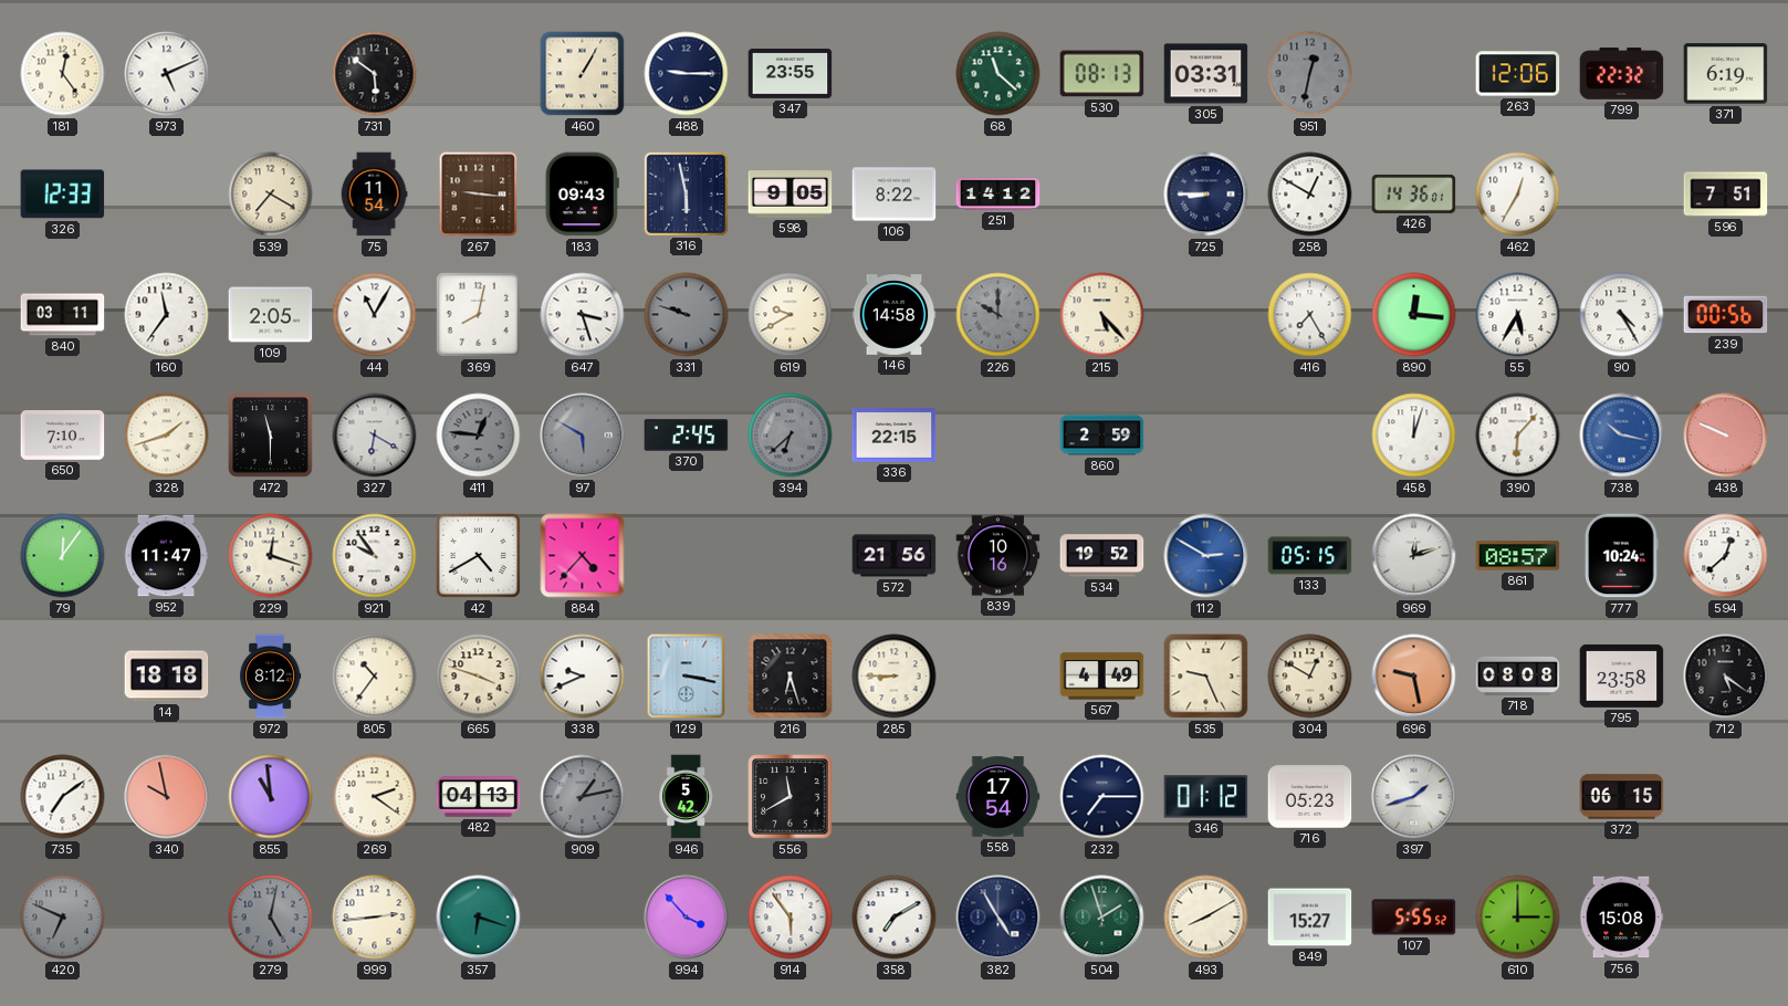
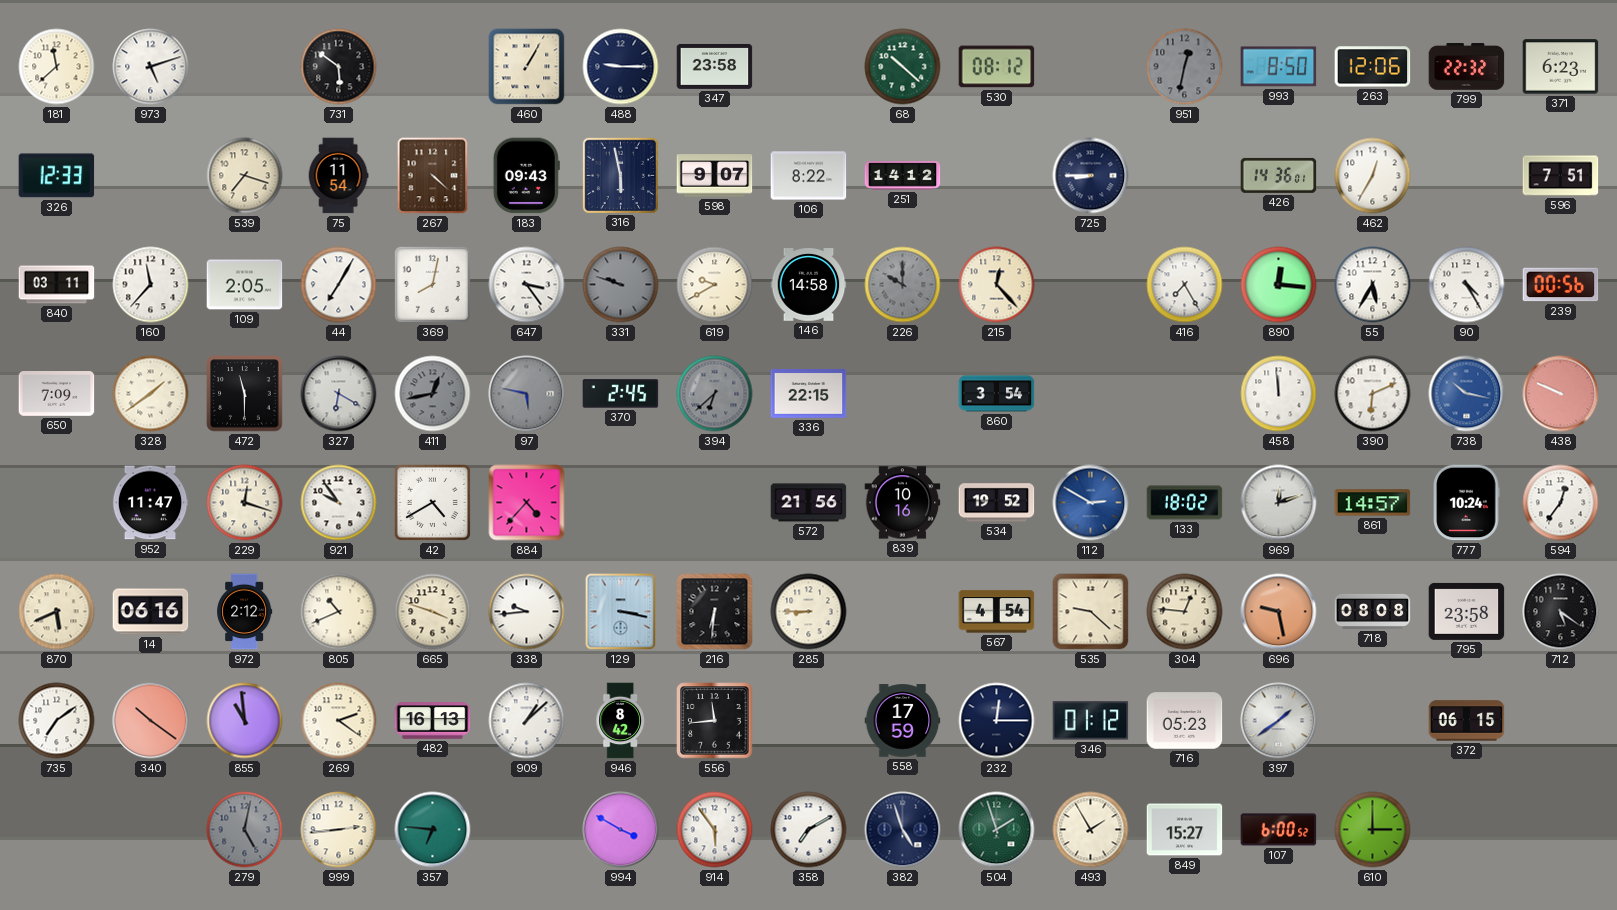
181: 12:24 -> 11:38
973: 5:11 -> 5:12
347: 23:55 -> 23:58
68: 11:22 -> 10:22
530: 08:13 -> 08:12
305: 03:31 -> none
993: none -> 8:50
371: 6:19 -> 6:23
539: 7:20 -> 7:18
267: 9:16 -> 4:22
598: 9:05 -> 9:07
258: 12:50 -> none
160: 11:36 -> 11:37
44: 11:05 -> 7:05
647: 3:27 -> 3:24
215: 5:23 -> 12:23
650: 7:10 -> 7:09
328: 1:42 -> 1:39
411: 12:46 -> 12:43
97: 5:50 -> 5:47
860: 2:59 -> 3:54
458: 12:03 -> 11:59
390: 6:07 -> 6:11
79: 12:06 -> none
133: 05:15 -> 18:02
861: 08:57 -> 14:57
594: 12:38 -> 12:36
870: none -> 5:41
14: 18:18 -> 06:16
972: 8:12 -> 2:12
805: 10:36 -> 10:41
338: 9:41 -> 9:44
216: 6:27 -> 6:31
567: 4:49 -> 4:54
535: 9:26 -> 9:22
304: 12:50 -> 12:46
340: 9:58 -> 10:21
482: 04:13 -> 16:13
909: 1:13 -> 1:08
909 dial: grey -> white
946: 5:42 -> 8:42
556: 11:40 -> 11:44
558: 17:54 -> 17:59
232: 7:15 -> 12:15
397: 1:42 -> 1:39
420: 6:49 -> none
357: 6:18 -> 6:46
994: 3:53 -> 3:50
382: 4:55 -> 4:57
493: 8:10 -> 1:55
107: 5:55 -> 6:00
756: 15:08 -> none
